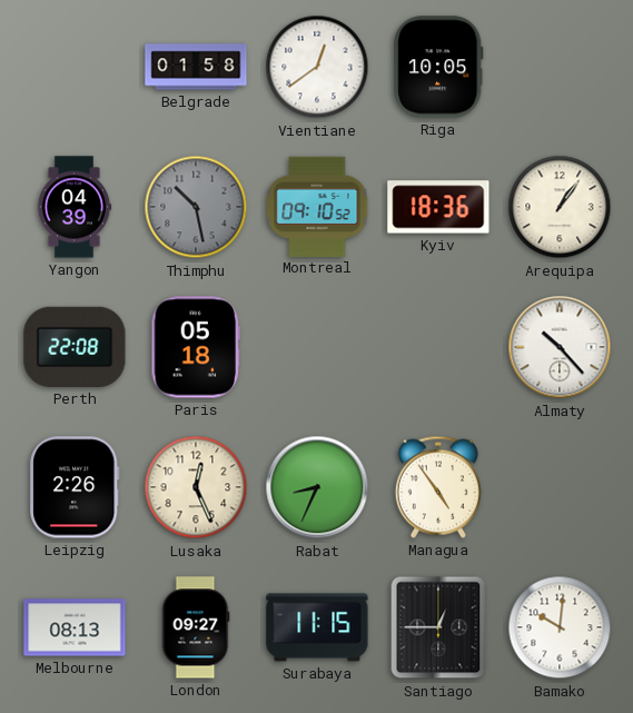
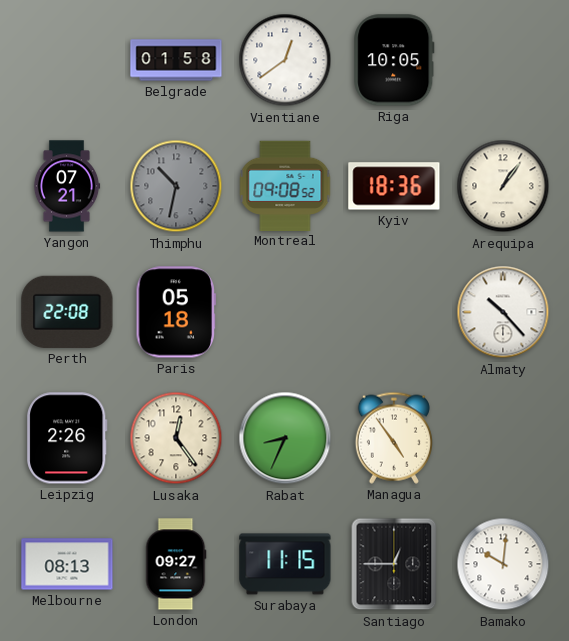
Yangon: 04:39 -> 07:21
Thimphu: 10:28 -> 10:32
Montreal: 09:10 -> 09:08
Lusaka: 12:26 -> 12:24
